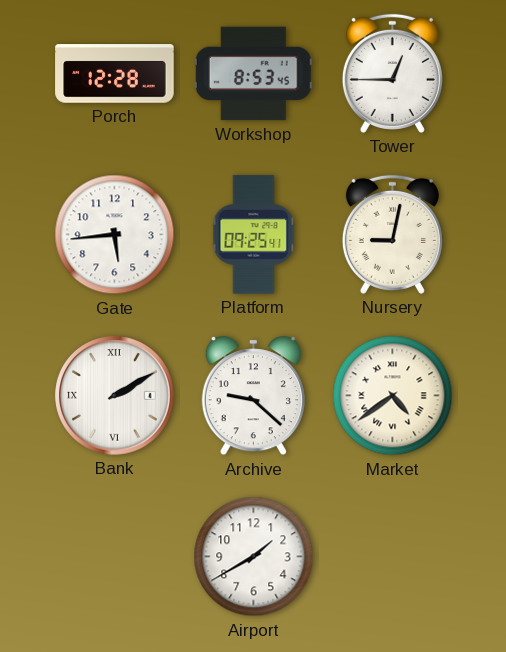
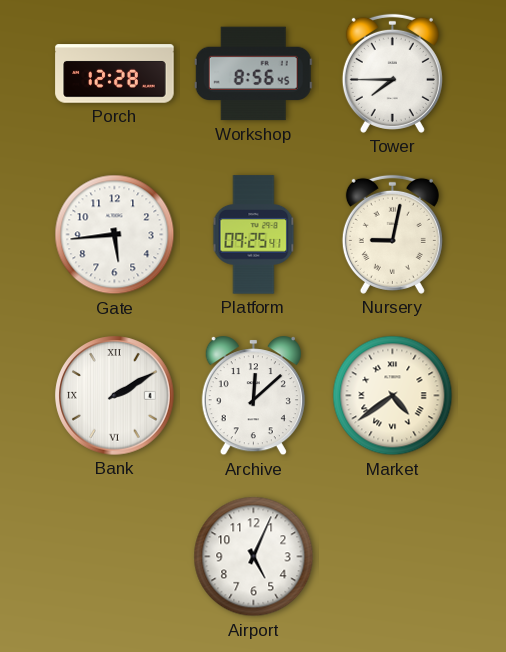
Workshop: 8:53 -> 8:56
Tower: 12:45 -> 7:45
Archive: 9:22 -> 12:08
Airport: 1:40 -> 5:04
